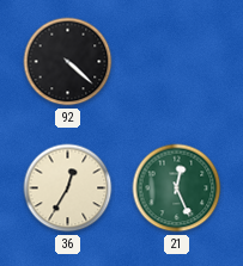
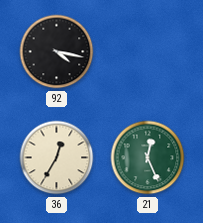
92: 4:22 -> 4:17
